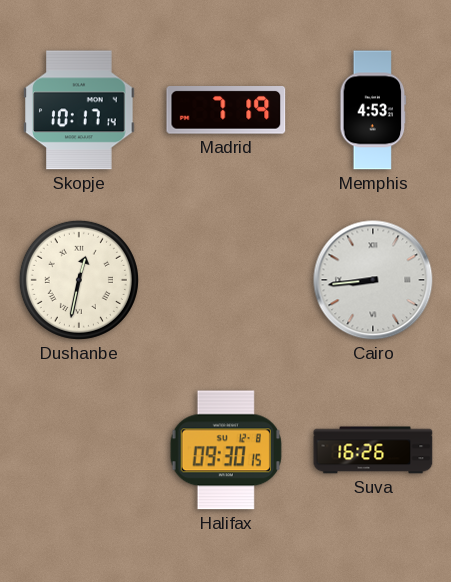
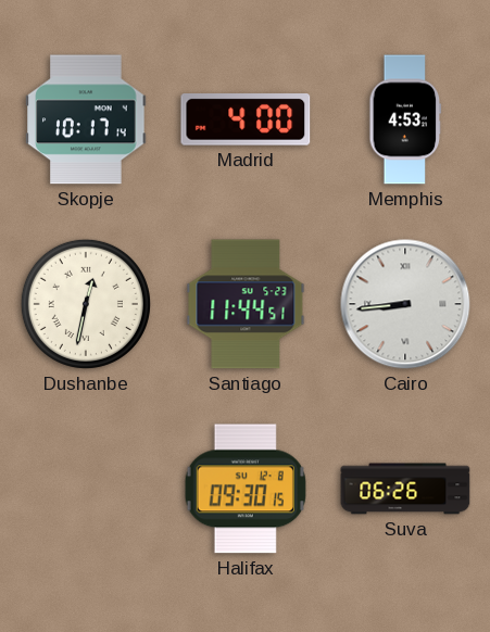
Madrid: 7:19 -> 4:00
Santiago: none -> 11:44
Suva: 16:26 -> 06:26
